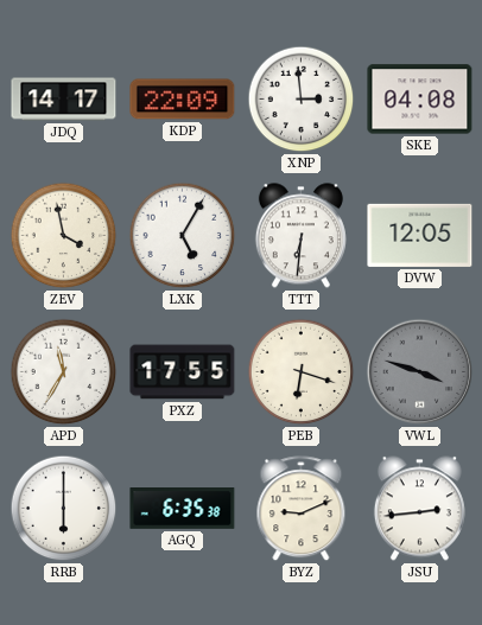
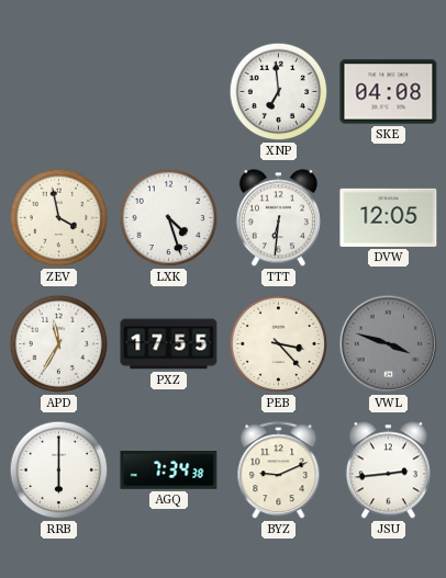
JDQ: 14:17 -> none
KDP: 22:09 -> none
XNP: 2:59 -> 6:59
LXK: 5:05 -> 4:27
PEB: 6:18 -> 3:23
AGQ: 6:35 -> 7:34
